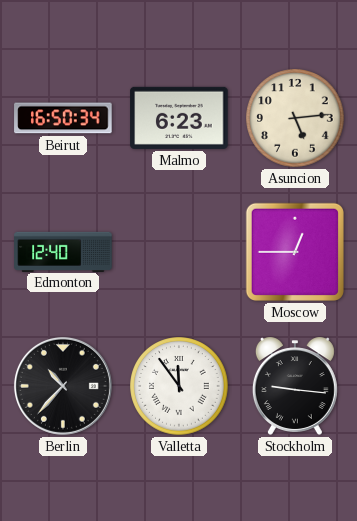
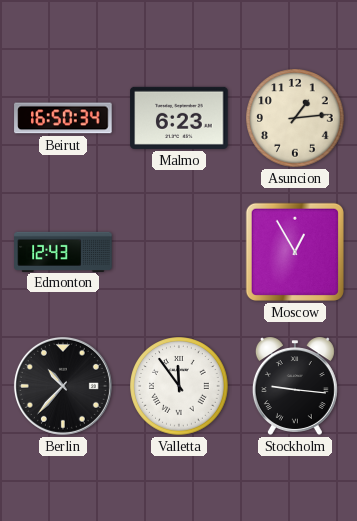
Asuncion: 5:14 -> 1:14
Edmonton: 12:40 -> 12:43
Moscow: 12:45 -> 12:55
